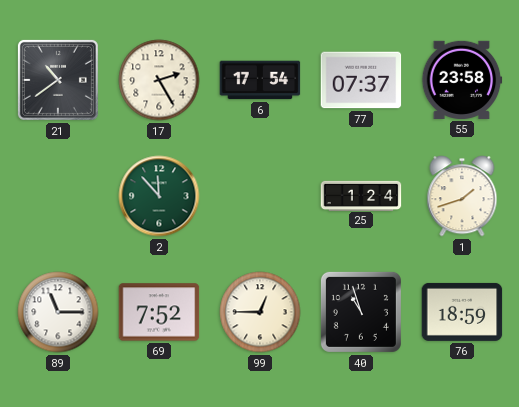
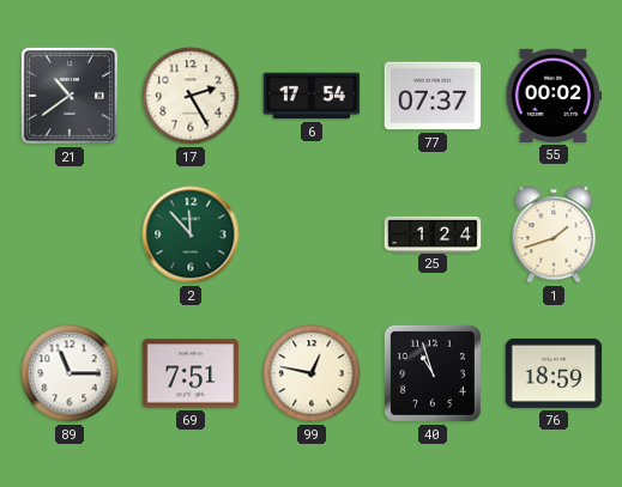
55: 23:58 -> 00:02
69: 7:52 -> 7:51
99: 12:45 -> 12:47
